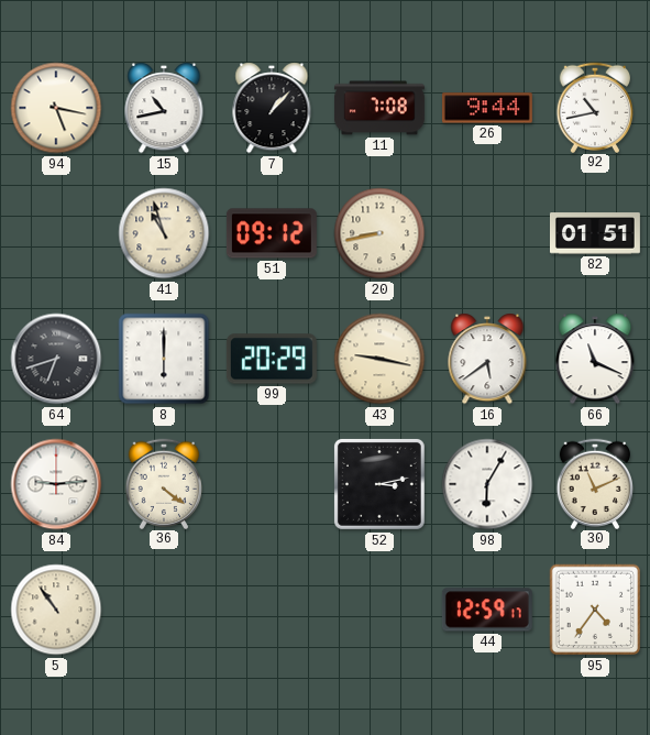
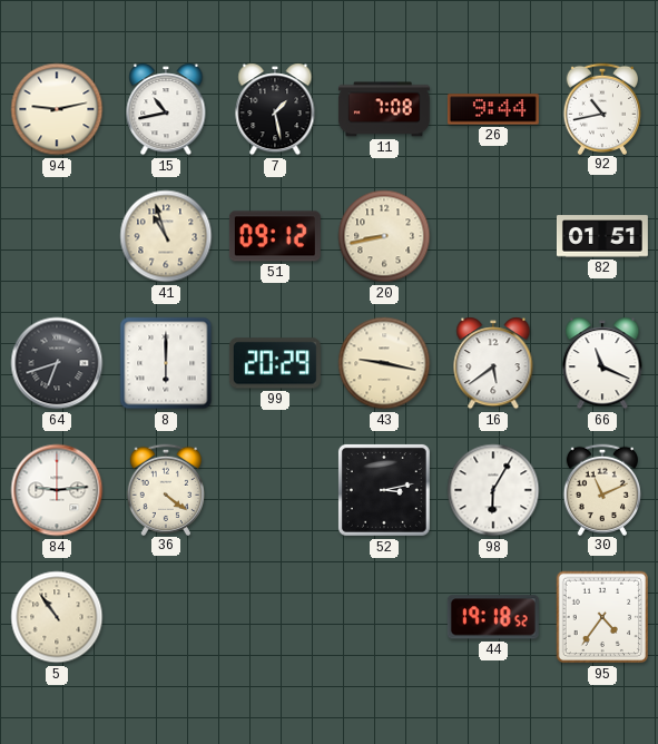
94: 5:17 -> 9:13
7: 1:07 -> 1:28
44: 12:59 -> 19:18
